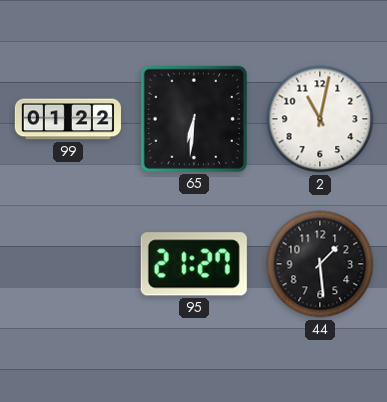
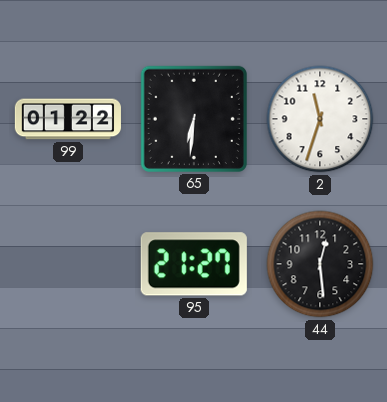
2: 11:02 -> 11:33
44: 1:29 -> 12:29
